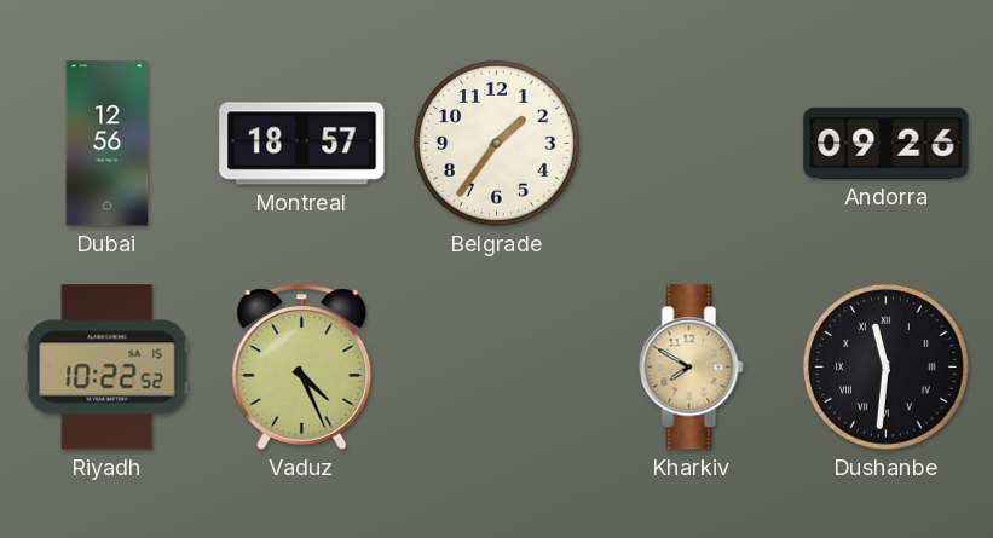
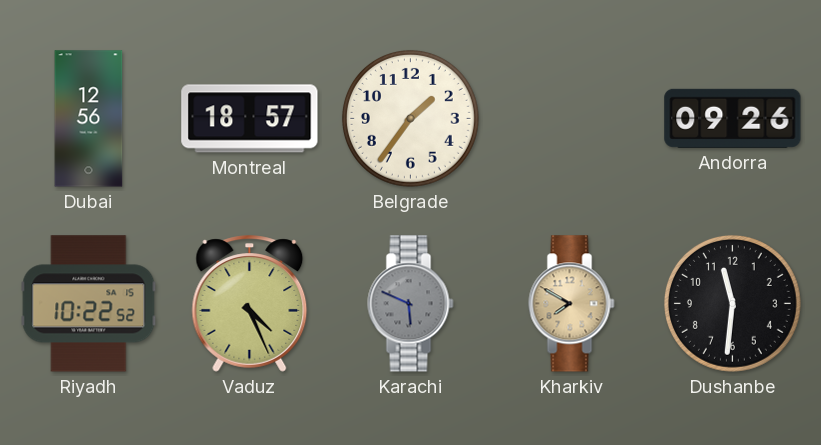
Karachi: none -> 5:49
Dushanbe numerals: Roman -> Arabic
